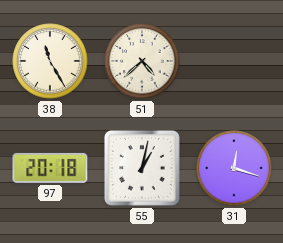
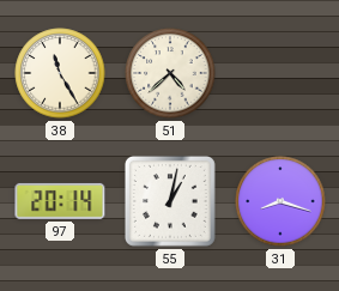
97: 20:18 -> 20:14
31: 12:18 -> 8:18
